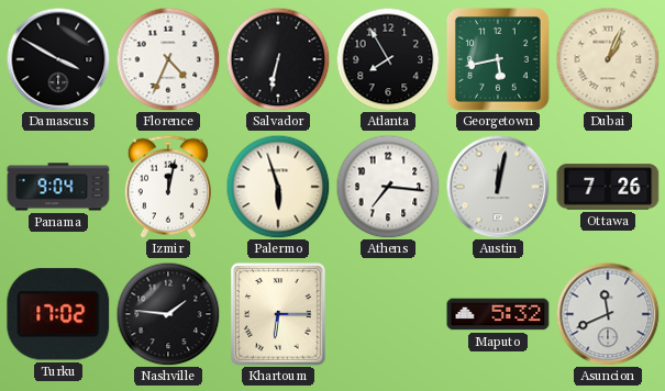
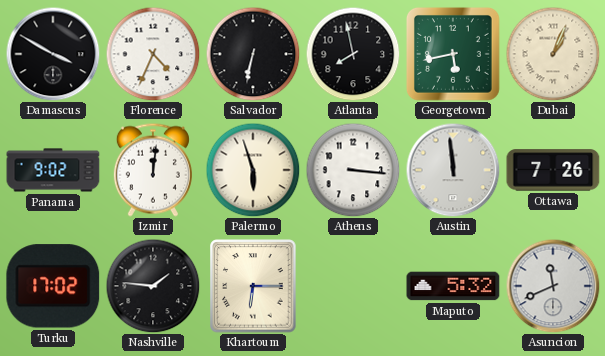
Atlanta: 7:55 -> 7:58
Panama: 9:04 -> 9:02
Izmir: 12:02 -> 12:01
Athens: 7:16 -> 3:16
Austin: 12:02 -> 11:59
